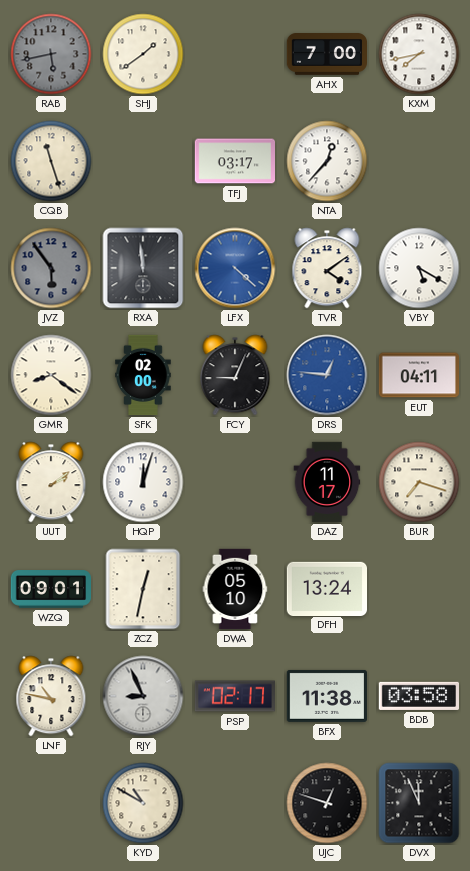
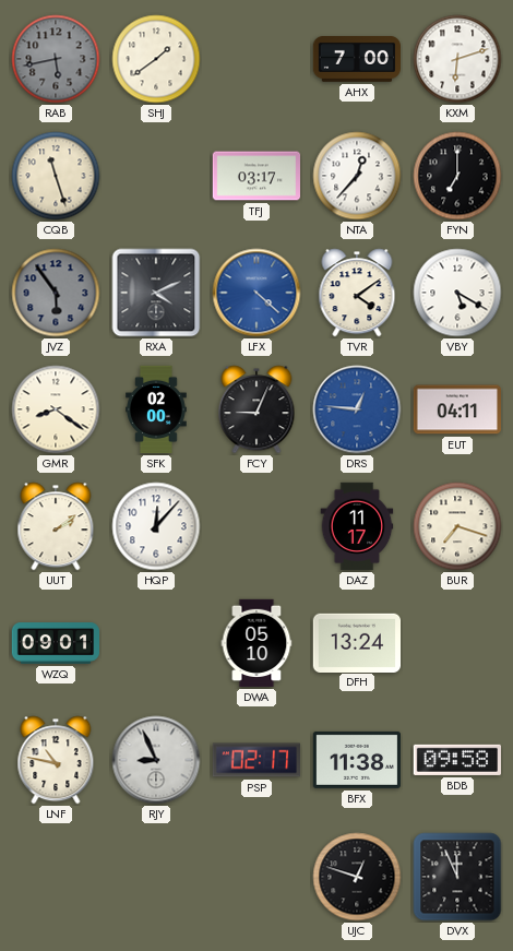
KXM: 7:43 -> 6:12
FYN: none -> 7:00
RXA: 11:59 -> 4:11
HQP: 12:03 -> 12:07
ZCZ: 12:32 -> none
BDB: 03:58 -> 09:58
KYD: 10:50 -> none
